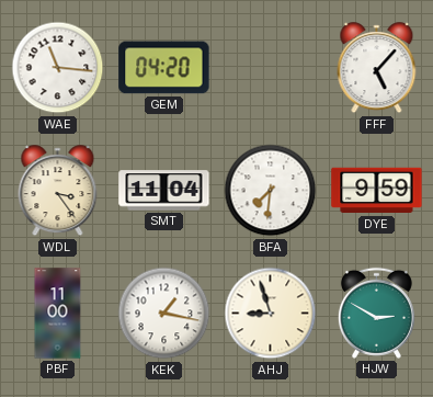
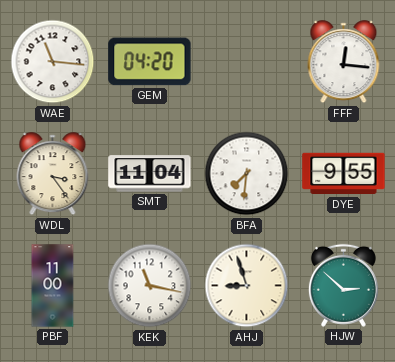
FFF: 5:07 -> 12:16
DYE: 9:59 -> 9:55
KEK: 1:17 -> 11:17
HJW: 2:50 -> 2:52
